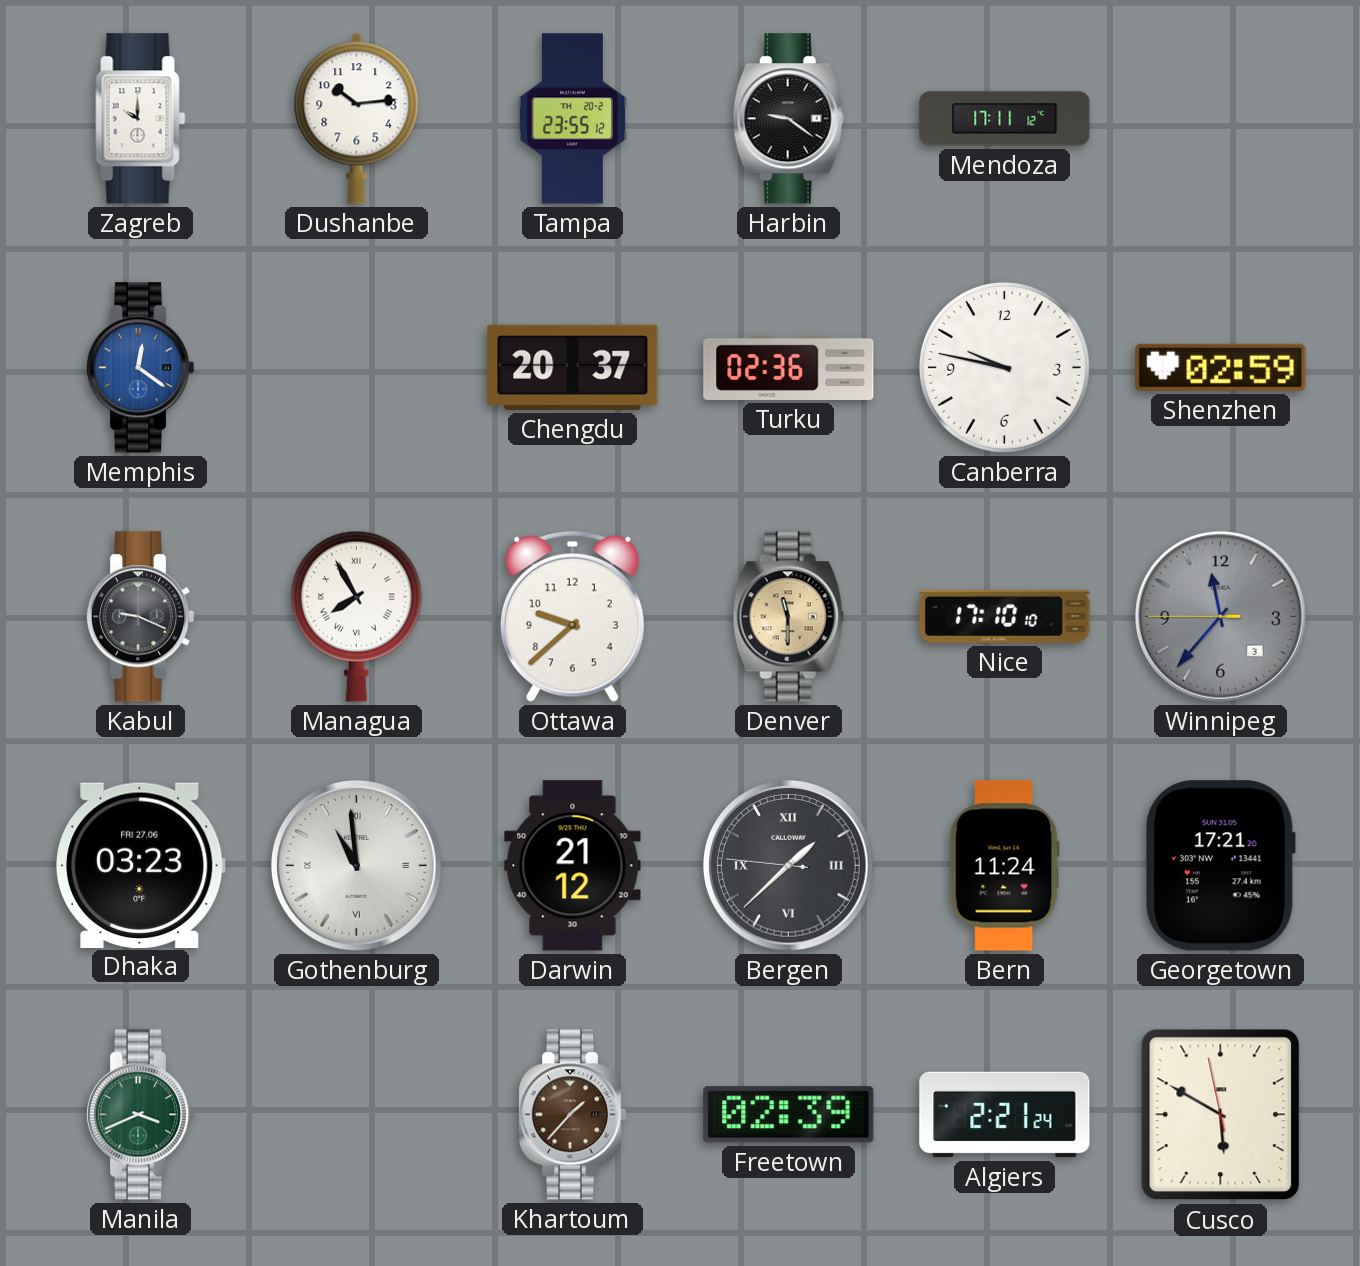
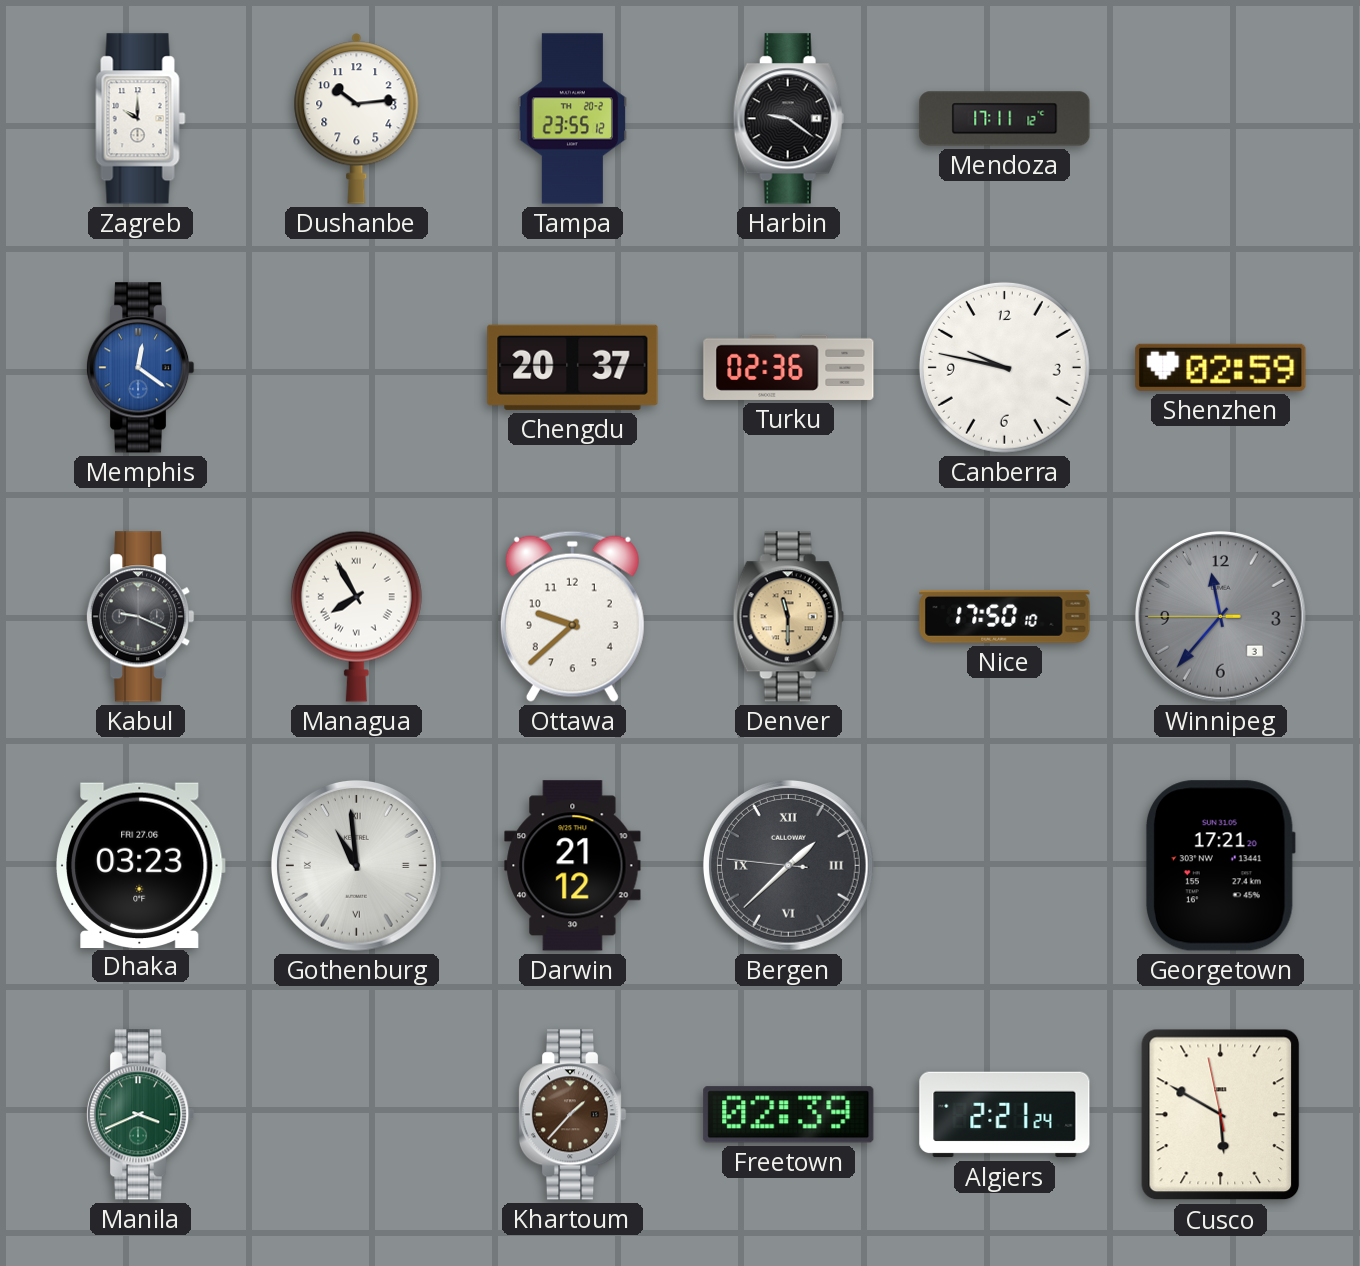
Nice: 17:10 -> 17:50
Bern: 11:24 -> none
